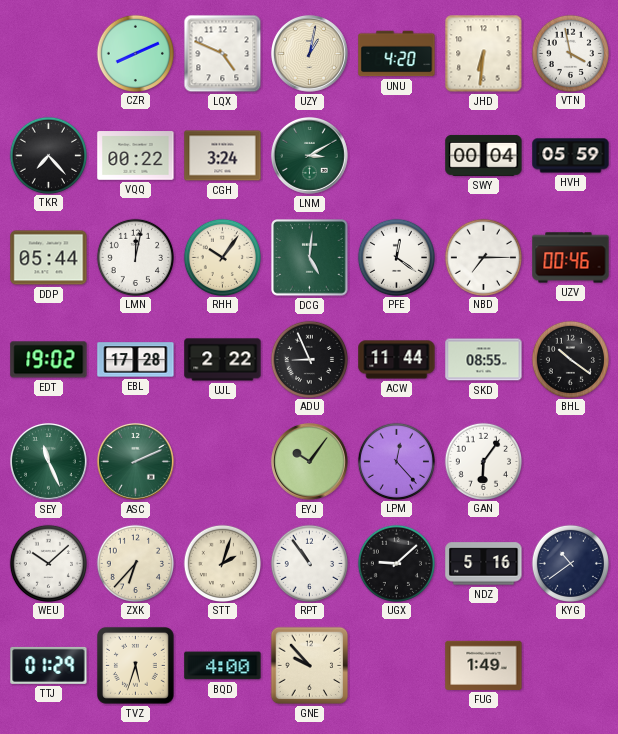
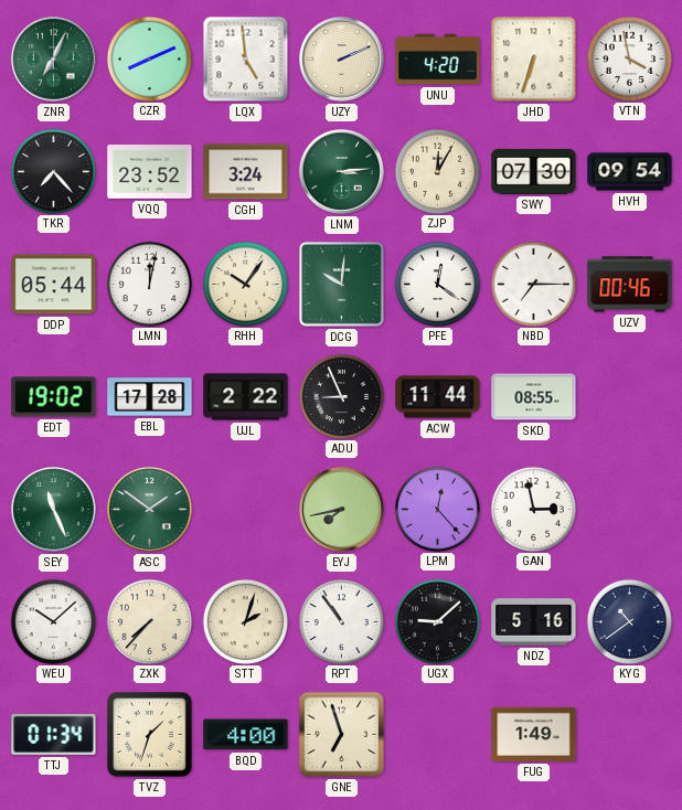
ZNR: none -> 7:04
LQX: 4:49 -> 4:59
UZY: 1:02 -> 2:11
JHD: 6:31 -> 6:33
VQQ: 00:22 -> 23:52
LNM: 3:10 -> 3:14
ZJP: none -> 12:05
SWY: 00:04 -> 07:30
HVH: 05:59 -> 09:54
DCG: 5:01 -> 10:01
BHL: 10:21 -> none
ASC: 2:11 -> 1:51
EYJ: 10:06 -> 7:43
GAN: 6:06 -> 2:58
ZXK: 6:37 -> 7:37
TTJ: 01:29 -> 01:34
TVZ: 5:33 -> 1:33
GNE: 9:53 -> 6:57
